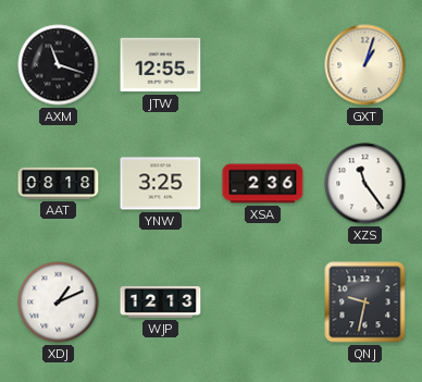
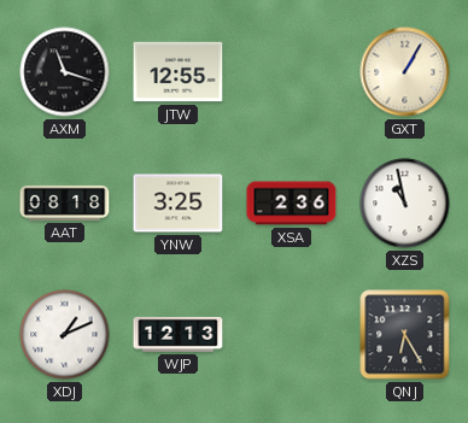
GXT: 1:03 -> 1:05
XZS: 11:24 -> 10:58
QNJ: 9:32 -> 6:25
